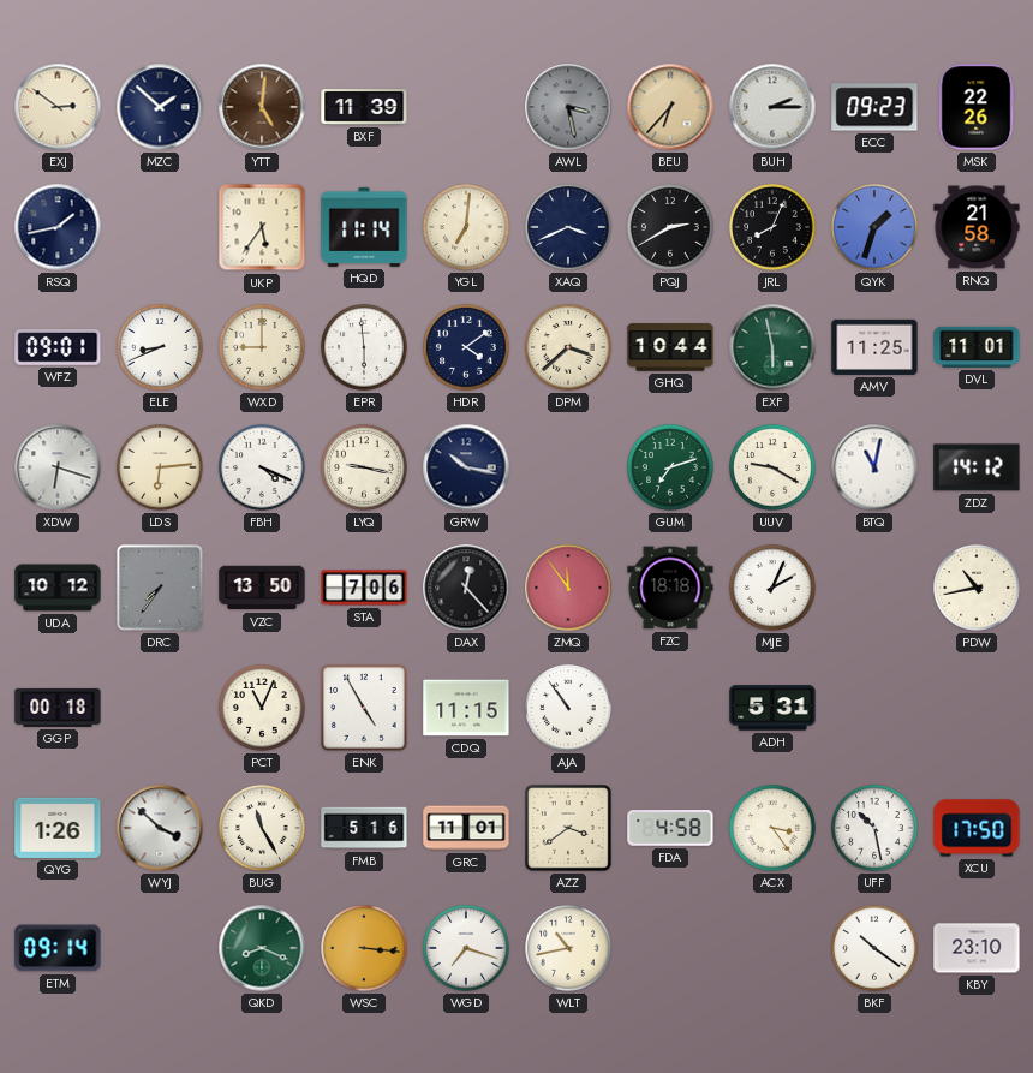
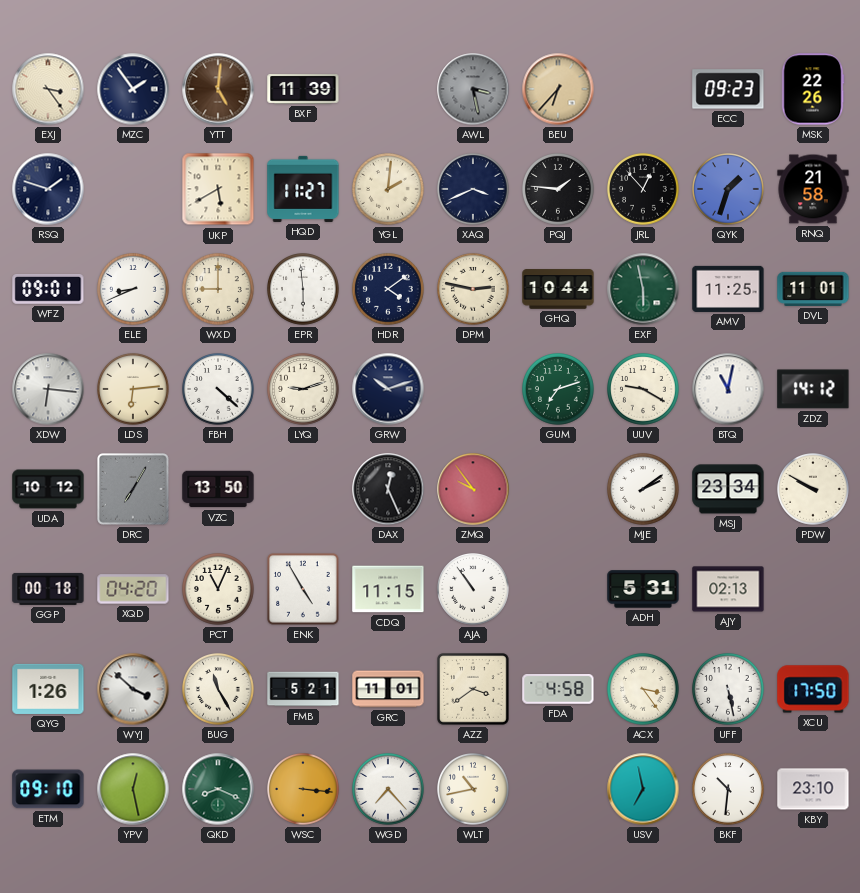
EXJ: 2:51 -> 3:24
MZC: 1:52 -> 1:54
BUH: 2:15 -> none
RSQ: 1:43 -> 1:48
UKP: 5:36 -> 5:40
HQD: 11:14 -> 11:27
YGL: 7:01 -> 2:01
PQJ: 2:40 -> 1:46
JRL: 8:04 -> 12:53
DPM: 3:38 -> 2:47
XDW: 6:18 -> 6:16
FBH: 4:19 -> 4:22
LYQ: 9:17 -> 9:12
GRW: 10:17 -> 10:12
DRC: 7:36 -> 7:05
STA: 7:06 -> none
DAX: 12:23 -> 12:26
ZMQ: 11:54 -> 9:54
FZC: 18:18 -> none
MJE: 2:04 -> 2:09
MSJ: none -> 23:34
PDW: 10:43 -> 9:50
XQD: none -> 04:20
AJY: none -> 02:13
FMB: 5:16 -> 5:21
UFF: 10:28 -> 5:28
ETM: 09:14 -> 09:10
YPV: none -> 12:28
WGD: 7:18 -> 7:23
USV: none -> 6:58
BKF: 10:21 -> 10:31
